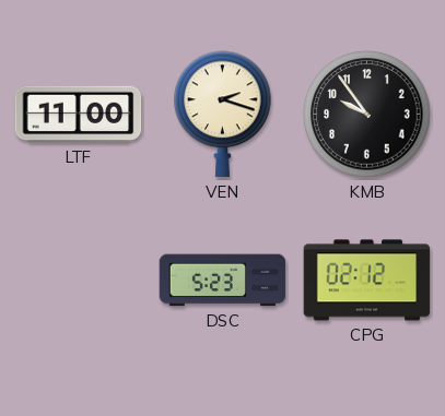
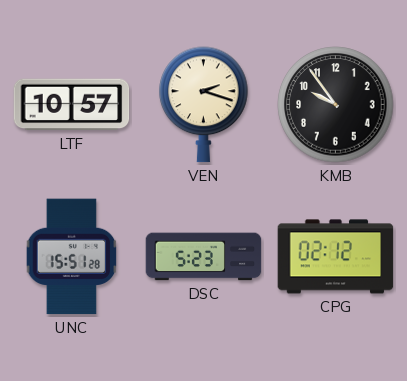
LTF: 11:00 -> 10:57
UNC: none -> 15:51
